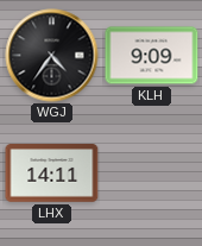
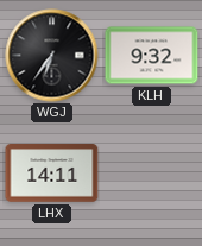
WGJ: 4:36 -> 6:36
KLH: 9:09 -> 9:32
